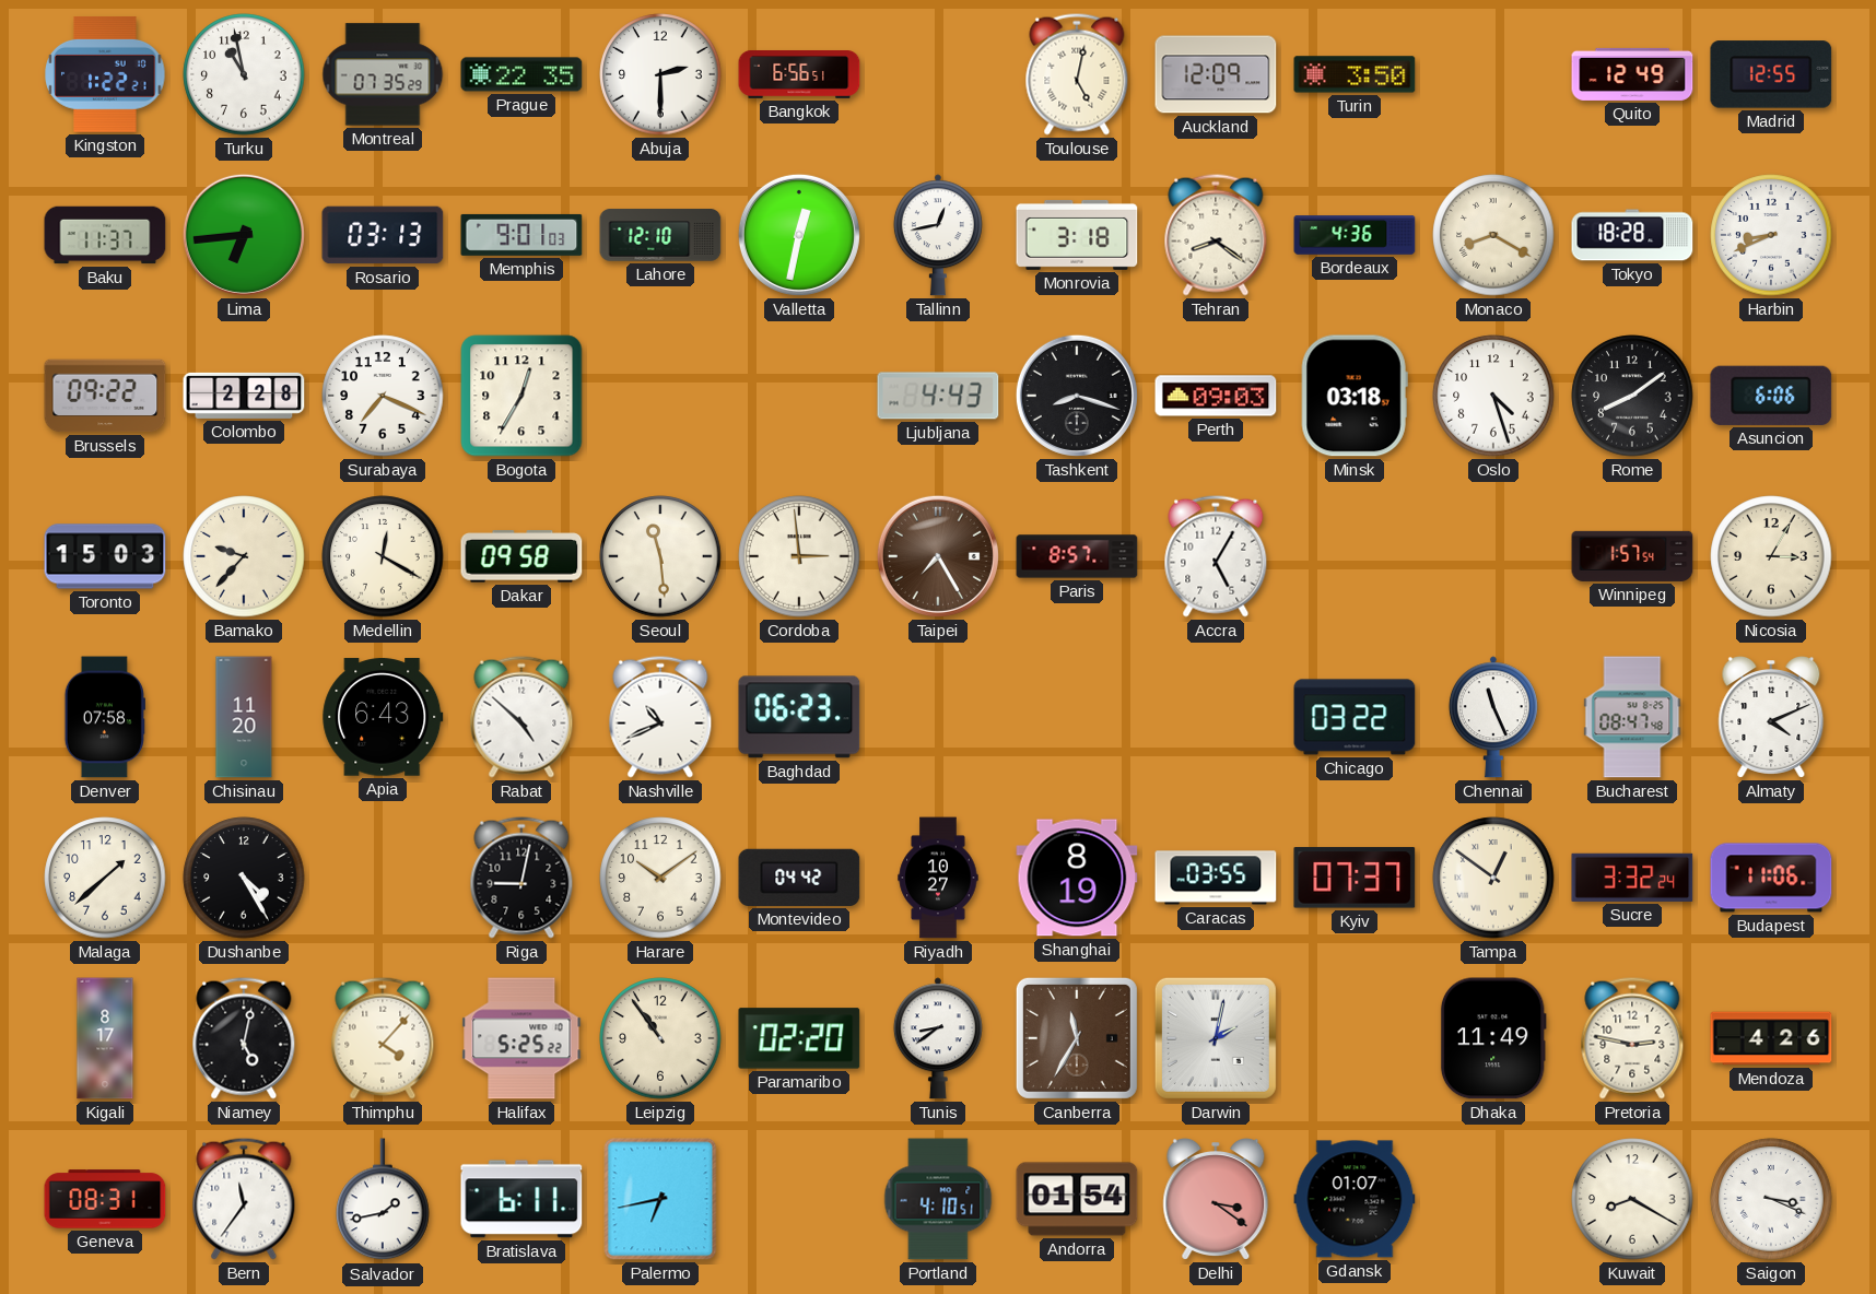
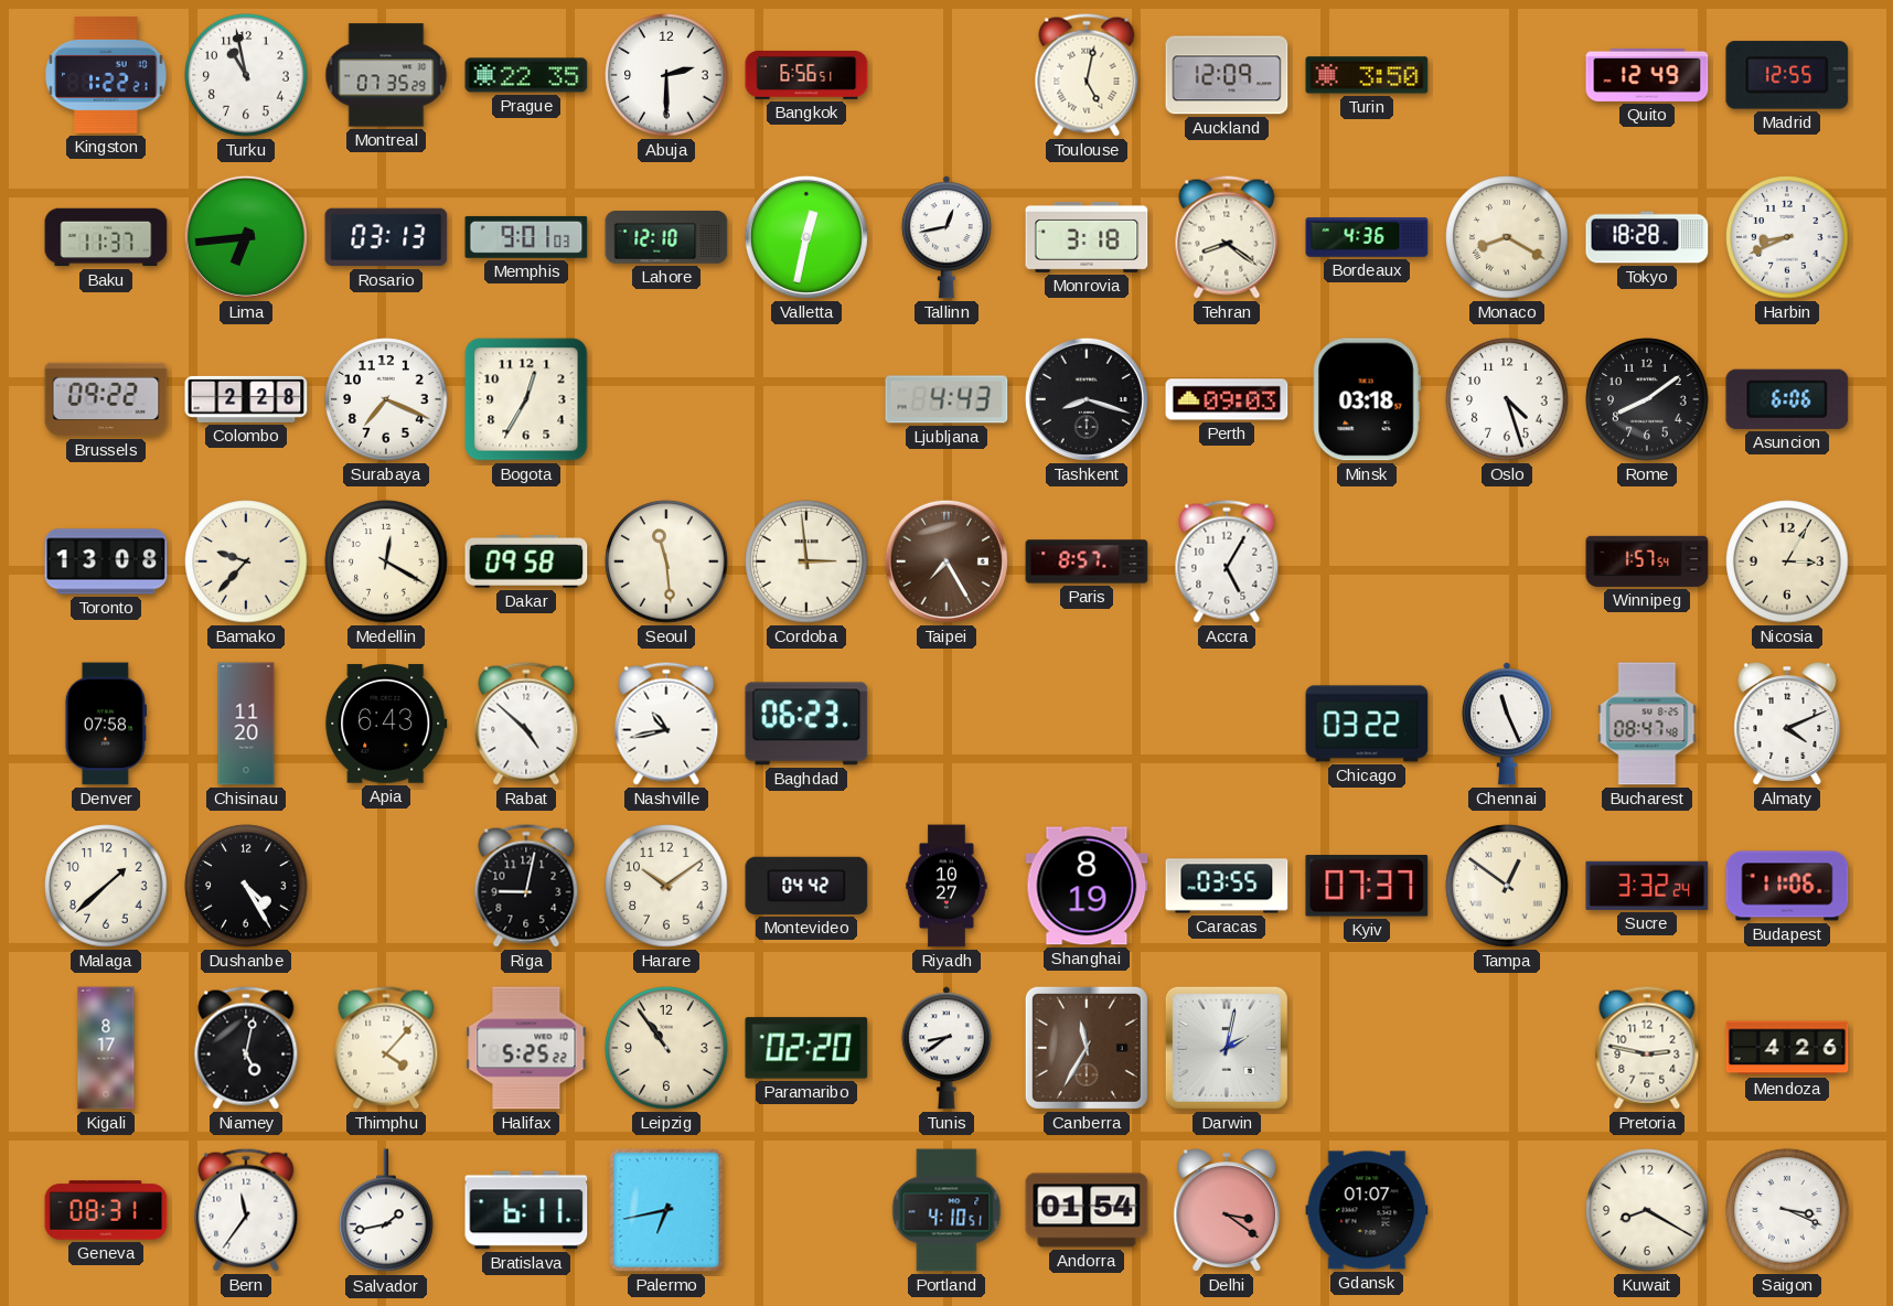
Toronto: 15:03 -> 13:08
Nashville: 10:41 -> 10:43
Dhaka: 11:49 -> none
